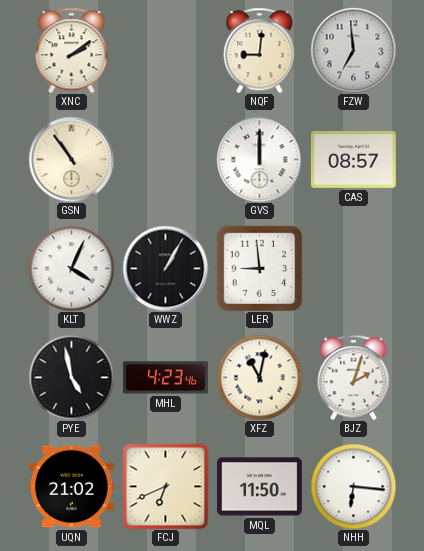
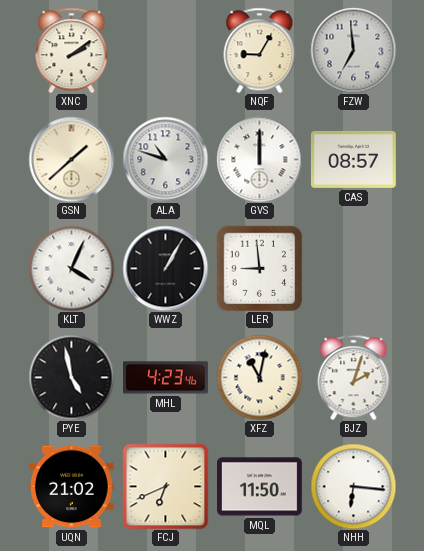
NQF: 9:01 -> 9:05
GSN: 10:54 -> 1:38
ALA: none -> 10:48
